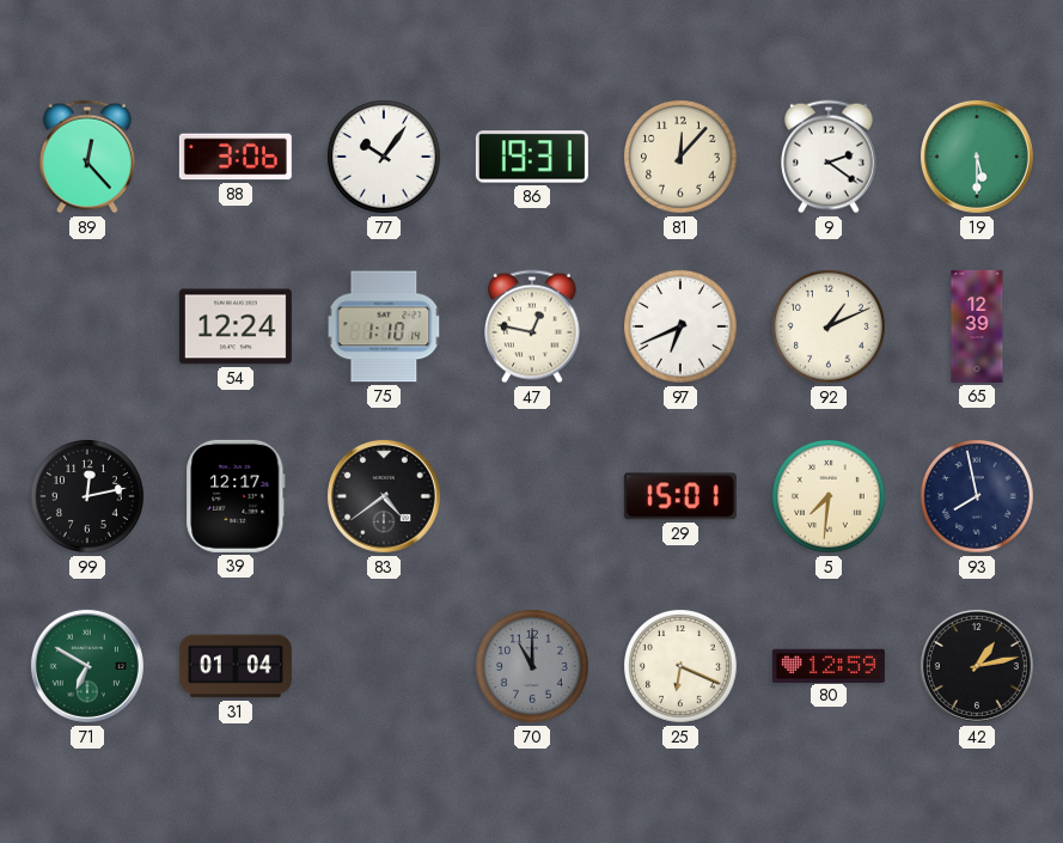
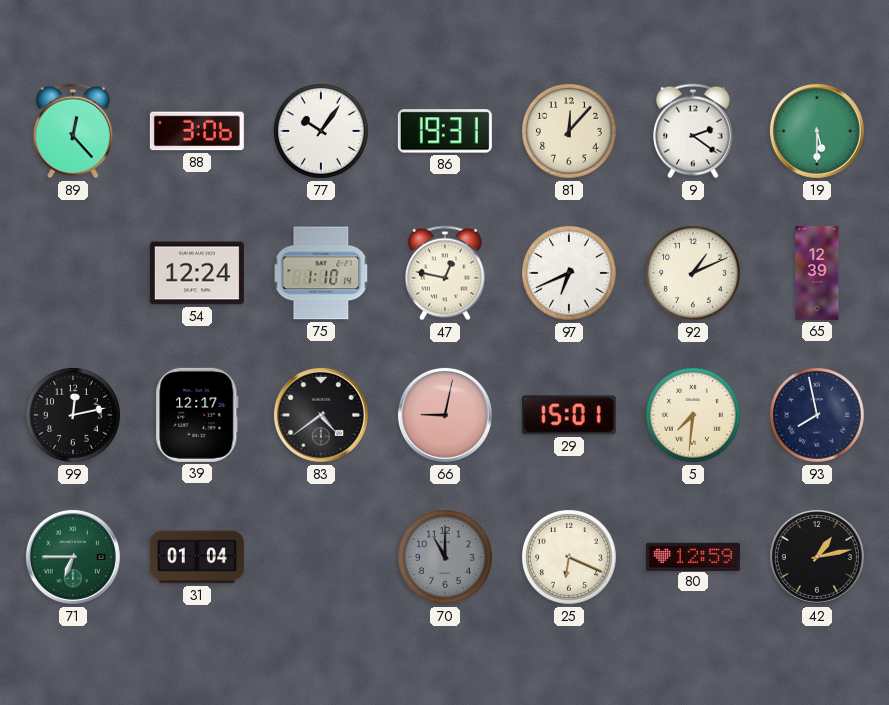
66: none -> 9:02
71: 6:50 -> 6:45
